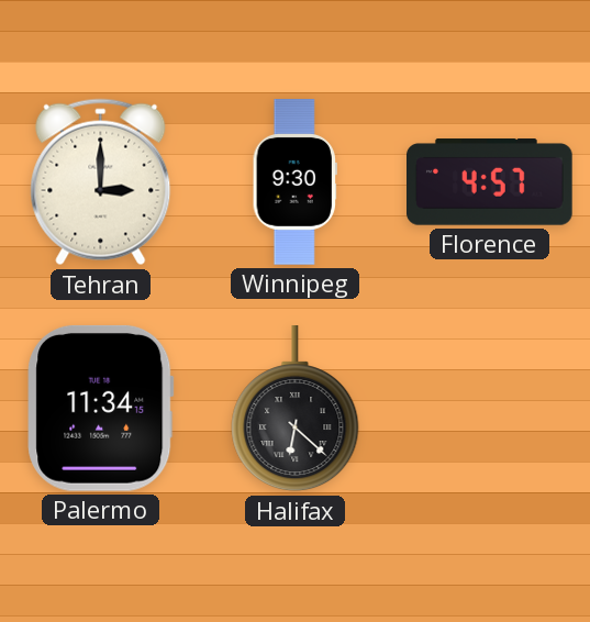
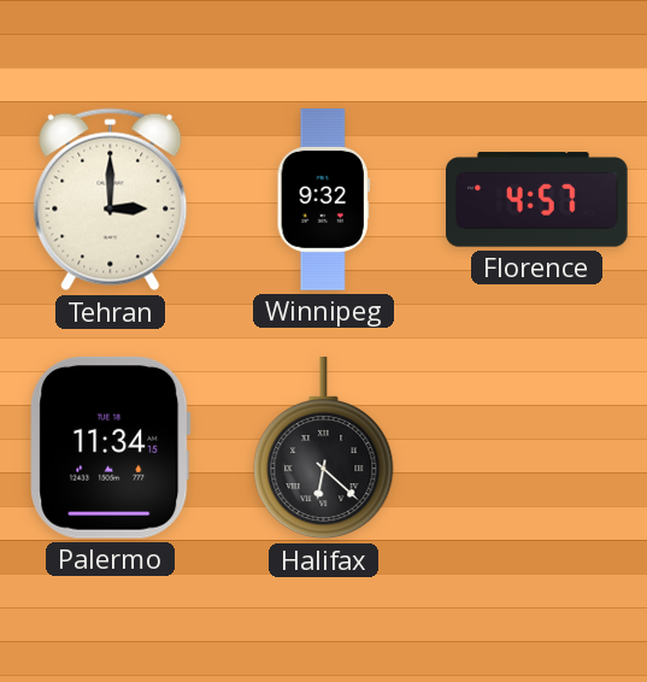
Winnipeg: 9:30 -> 9:32
